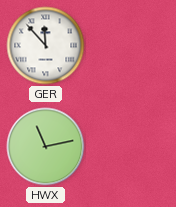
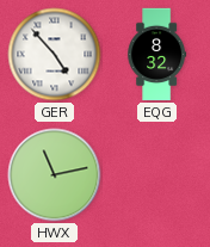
GER: 11:53 -> 4:53
EQG: none -> 8:32
